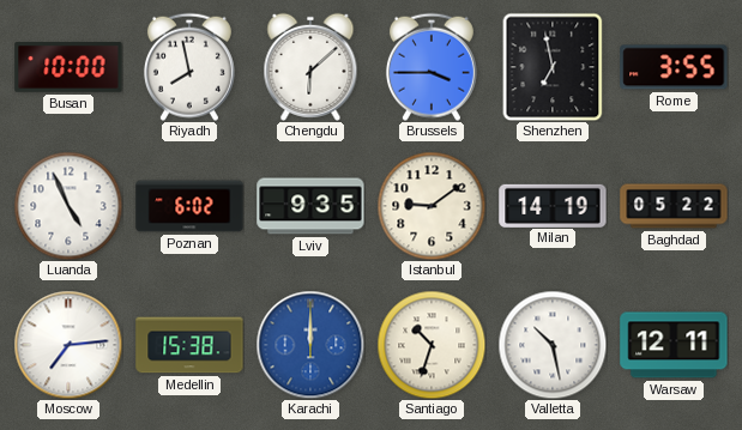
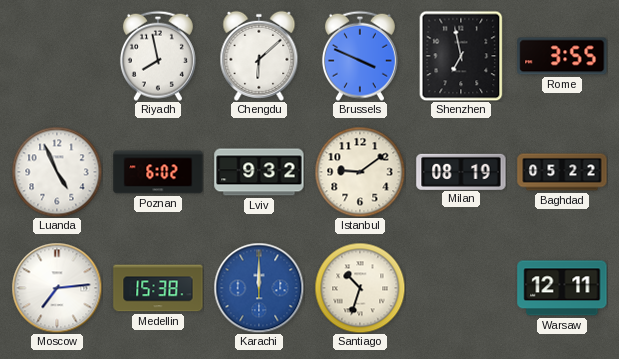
Busan: 10:00 -> none
Brussels: 3:45 -> 3:49
Lviv: 9:35 -> 9:32
Milan: 14:19 -> 08:19
Valletta: 10:28 -> none
